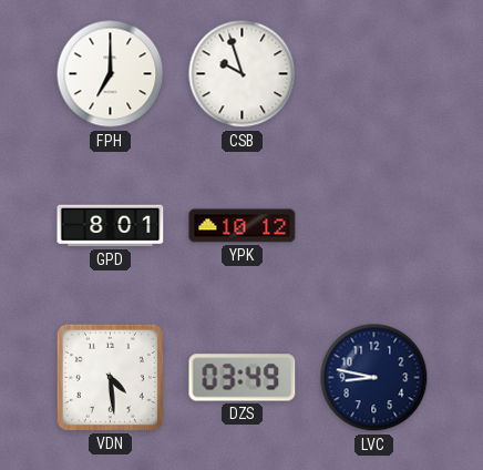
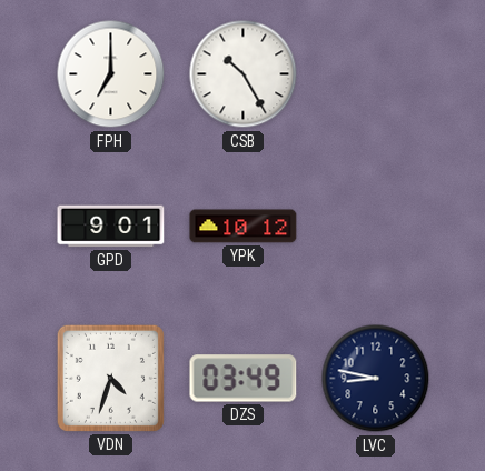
CSB: 9:57 -> 10:25
GPD: 8:01 -> 9:01
VDN: 4:29 -> 4:33
